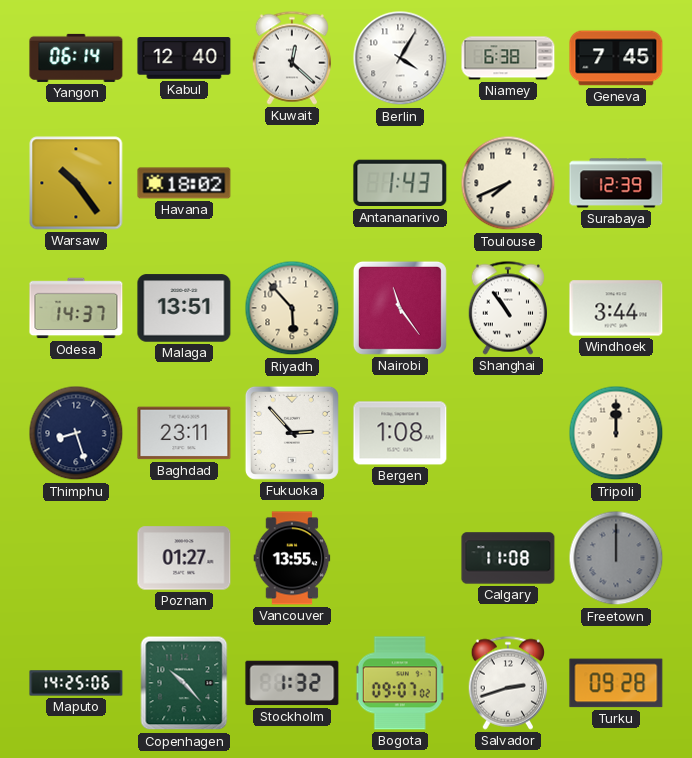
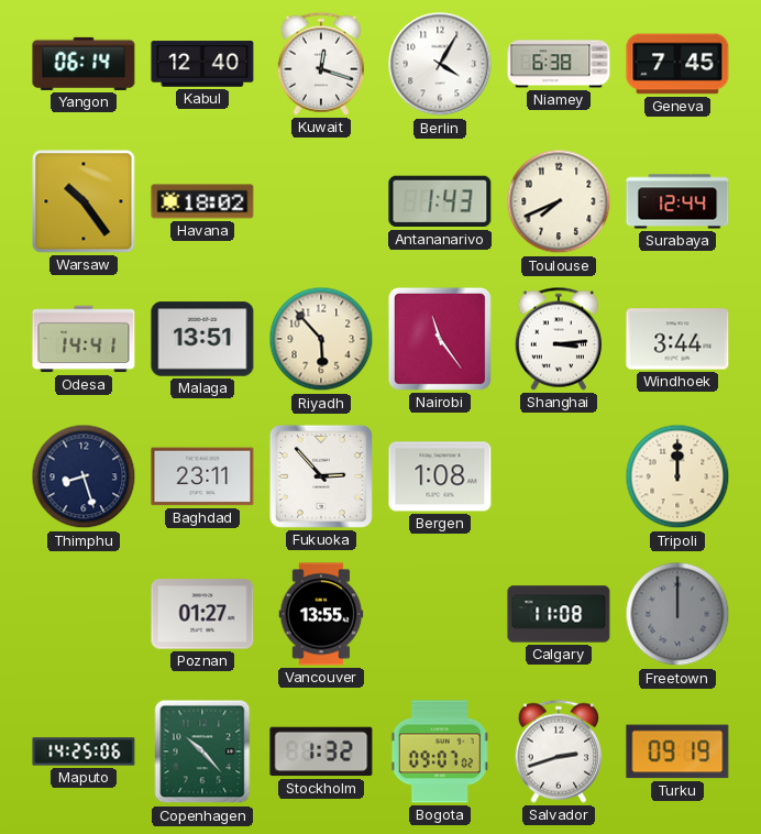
Kuwait: 12:22 -> 12:18
Surabaya: 12:39 -> 12:44
Odesa: 14:37 -> 14:41
Shanghai: 10:54 -> 3:14
Turku: 09:28 -> 09:19
